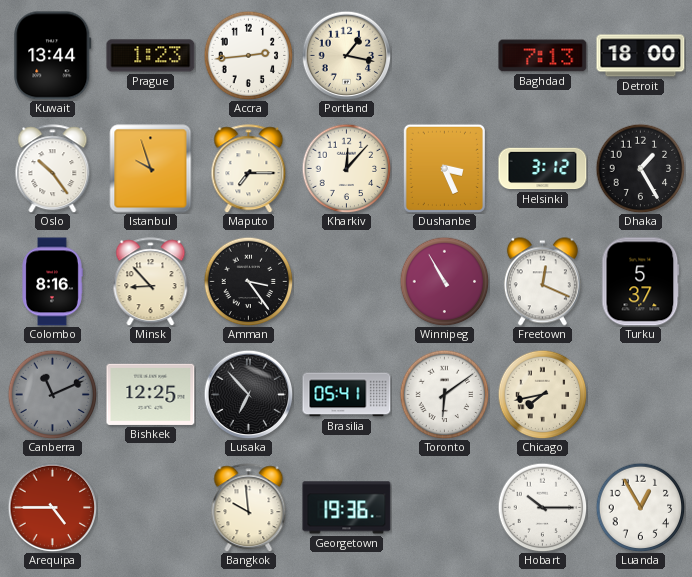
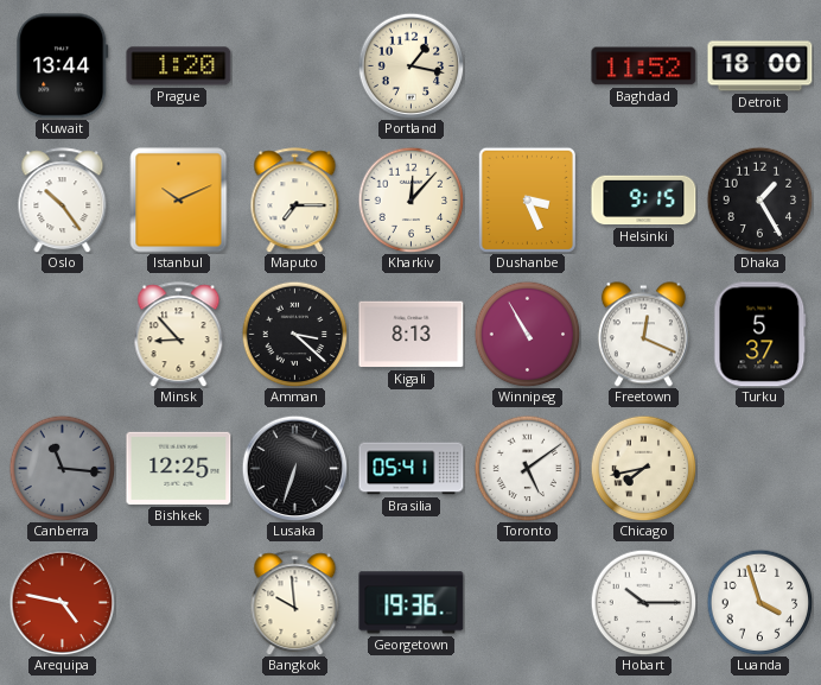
Prague: 1:23 -> 1:20
Accra: 2:44 -> none
Baghdad: 7:13 -> 11:52
Istanbul: 9:57 -> 10:11
Helsinki: 3:12 -> 9:15
Colombo: 8:16 -> none
Amman: 3:24 -> 3:22
Kigali: none -> 8:13
Canberra: 11:11 -> 11:16
Lusaka: 6:53 -> 6:33
Toronto: 6:09 -> 5:09
Arequipa: 4:45 -> 4:47
Luanda: 12:55 -> 3:57
